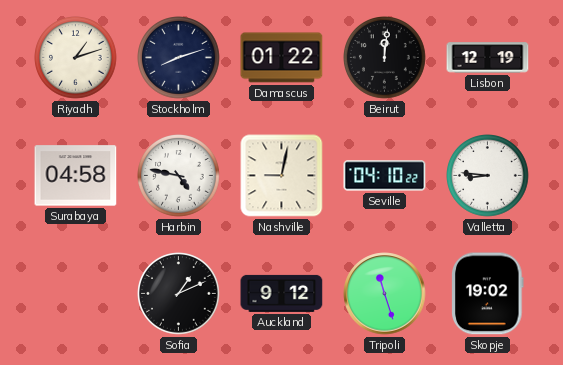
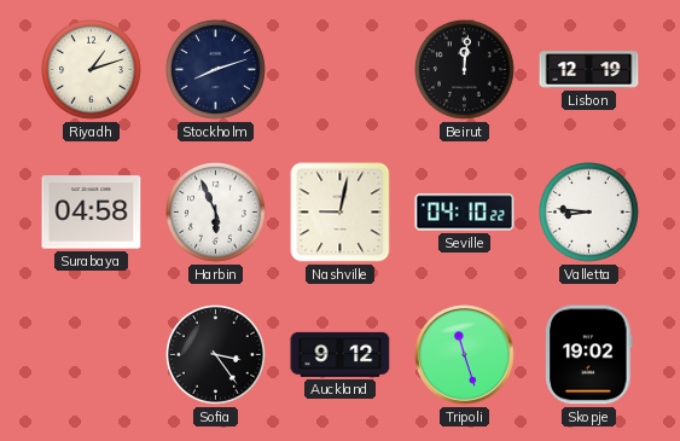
Damascus: 01:22 -> none
Harbin: 4:47 -> 5:56
Sofia: 1:11 -> 3:24
